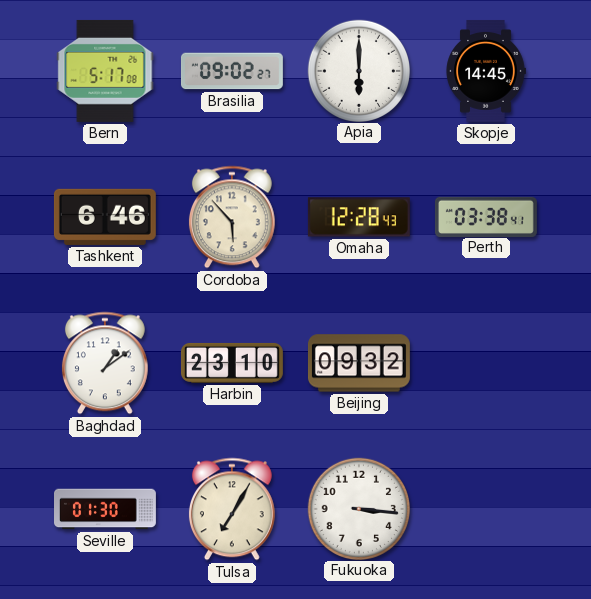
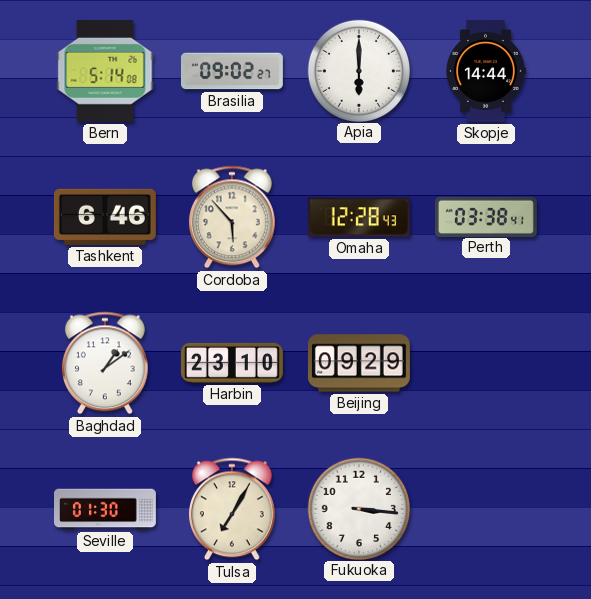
Bern: 5:17 -> 5:14
Skopje: 14:45 -> 14:44
Beijing: 09:32 -> 09:29
